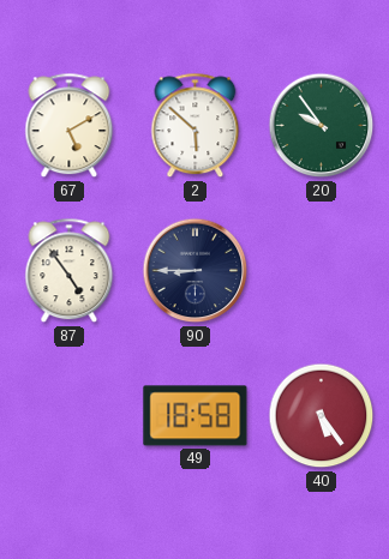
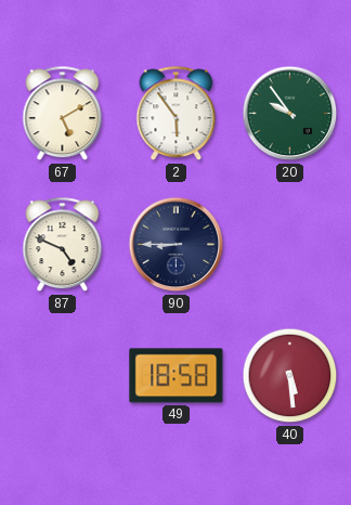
2: 5:52 -> 5:54
87: 4:54 -> 4:49
40: 5:24 -> 5:29
